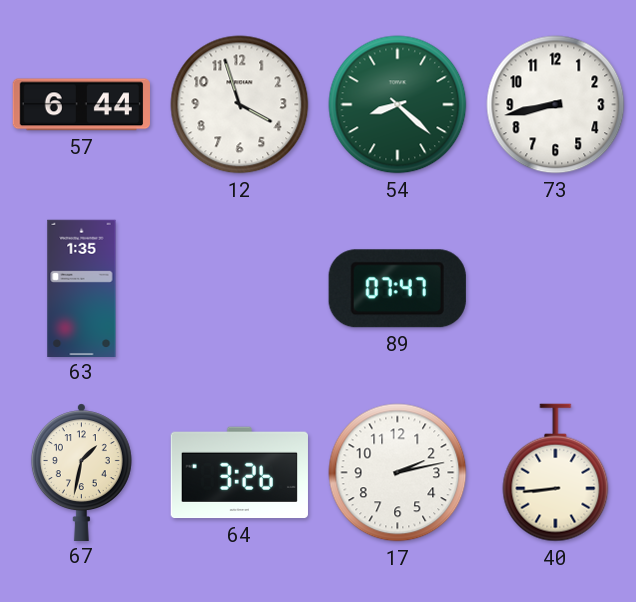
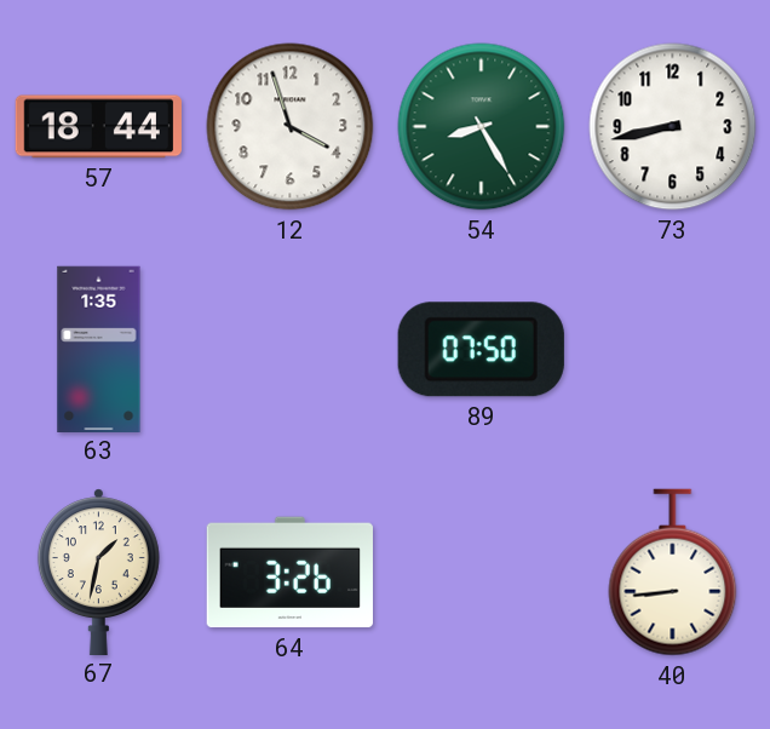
57: 6:44 -> 18:44
54: 8:22 -> 8:25
89: 07:47 -> 07:50
17: 2:13 -> none
